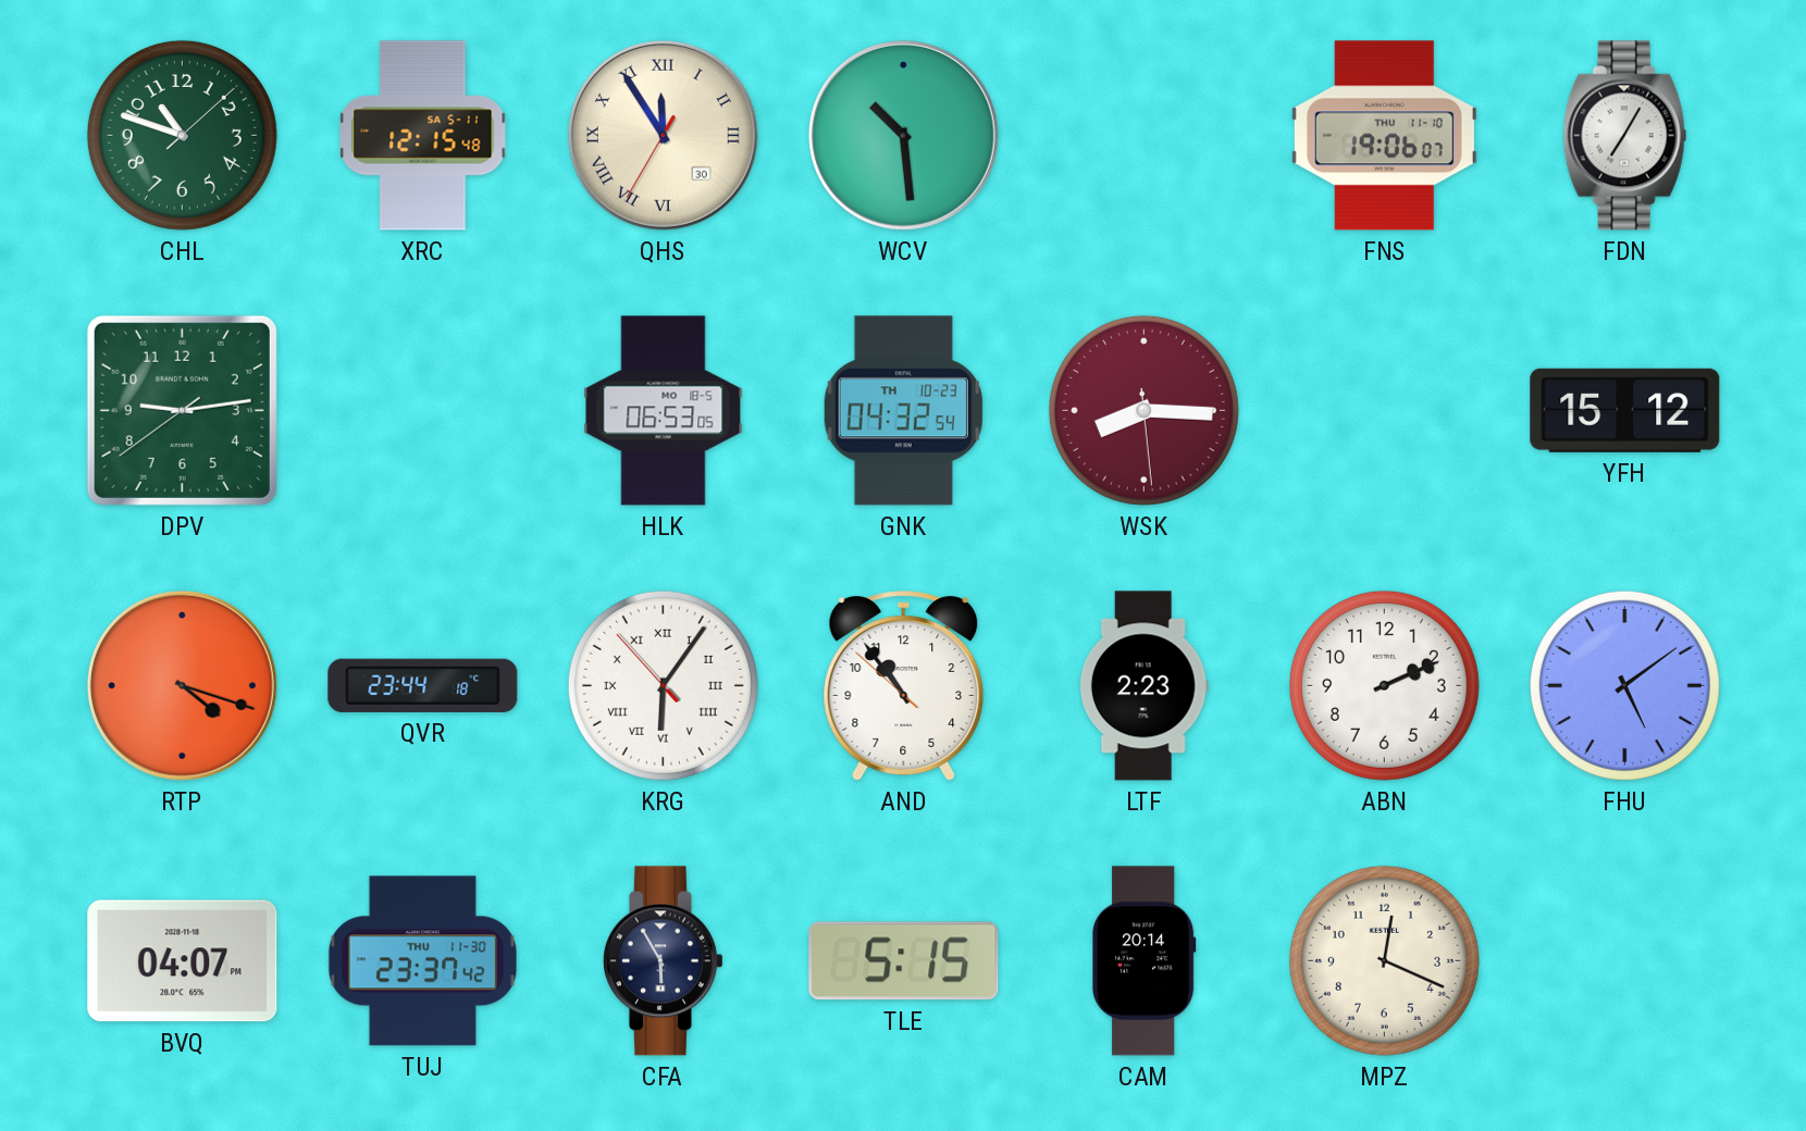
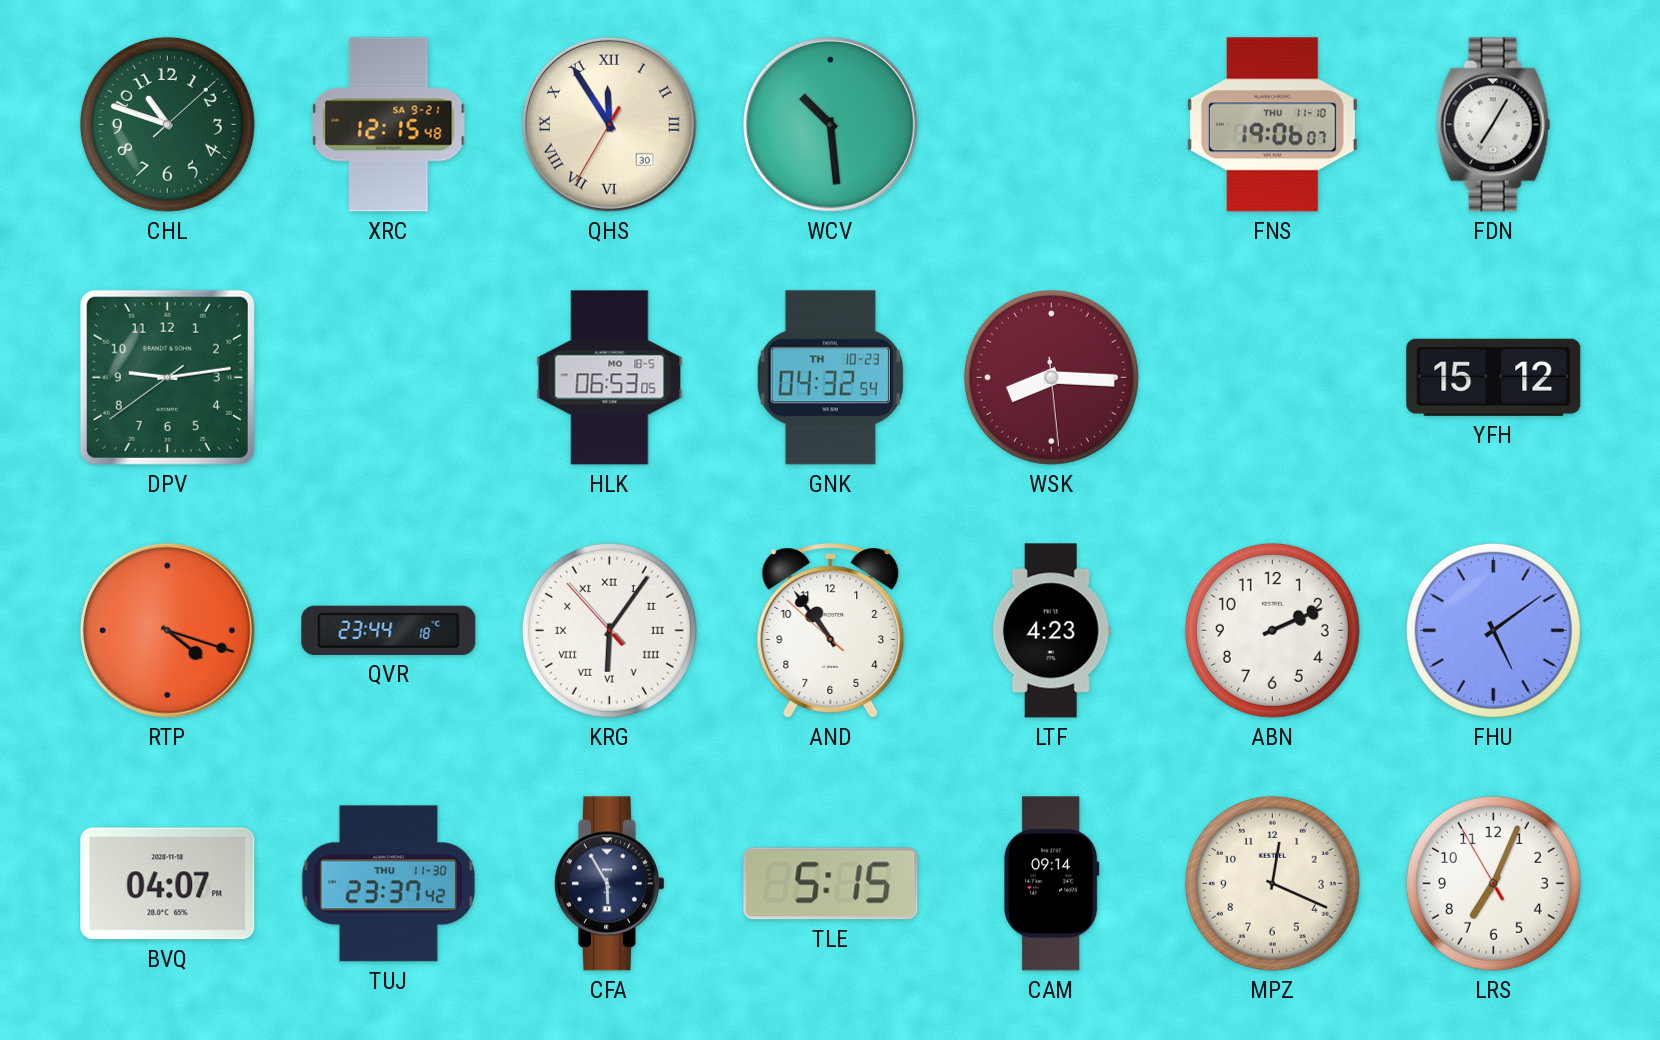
XRC date: SA 5-11 -> SA 9-21
LTF: 2:23 -> 4:23
CAM: 20:14 -> 09:14
LRS: none -> 7:03
